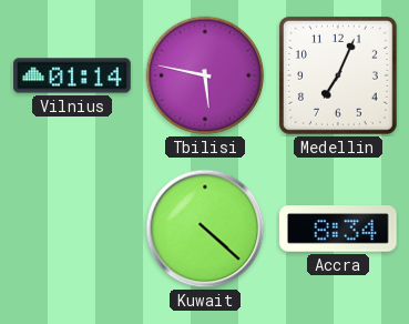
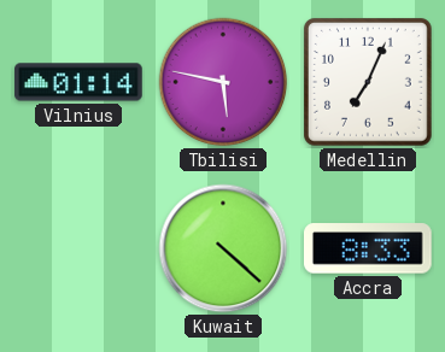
Accra: 8:34 -> 8:33
